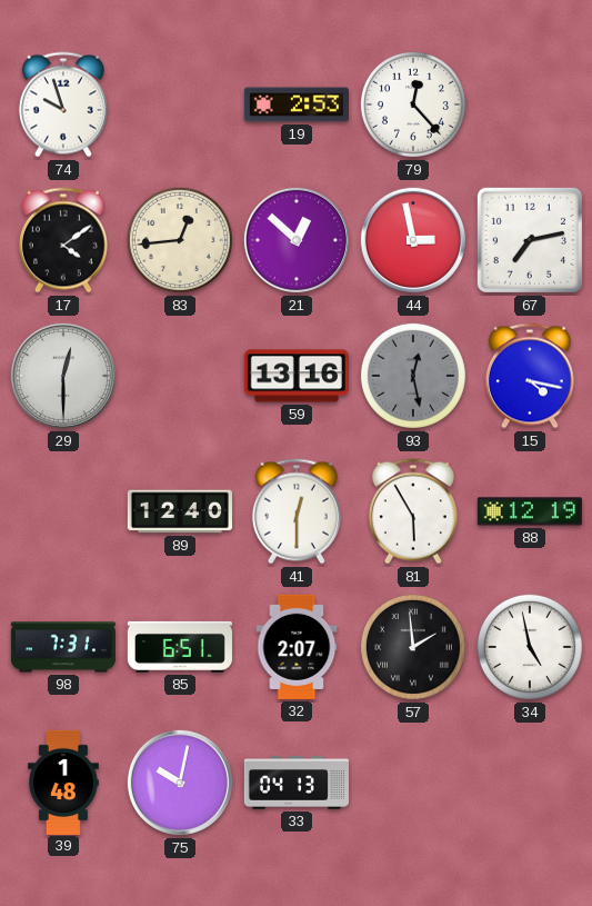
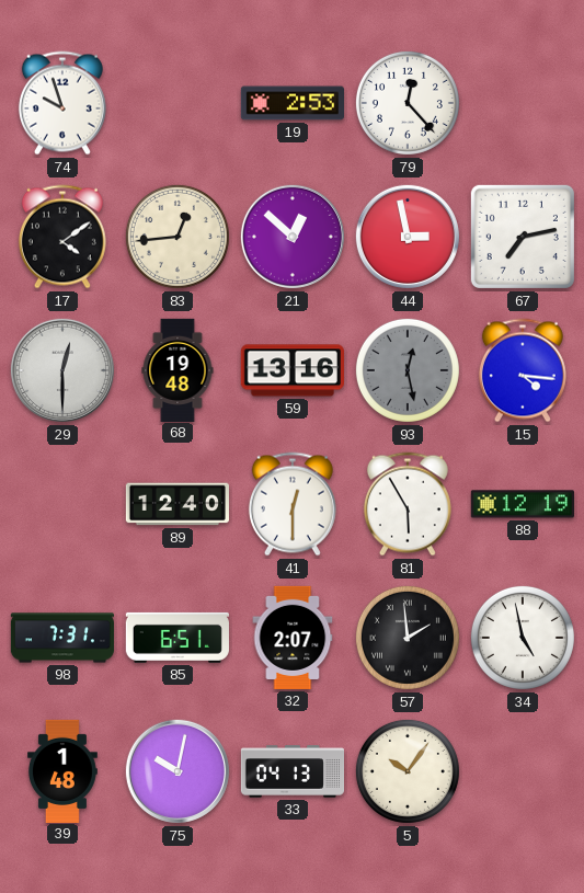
68: none -> 19:48
15: 4:17 -> 4:16
5: none -> 10:06
